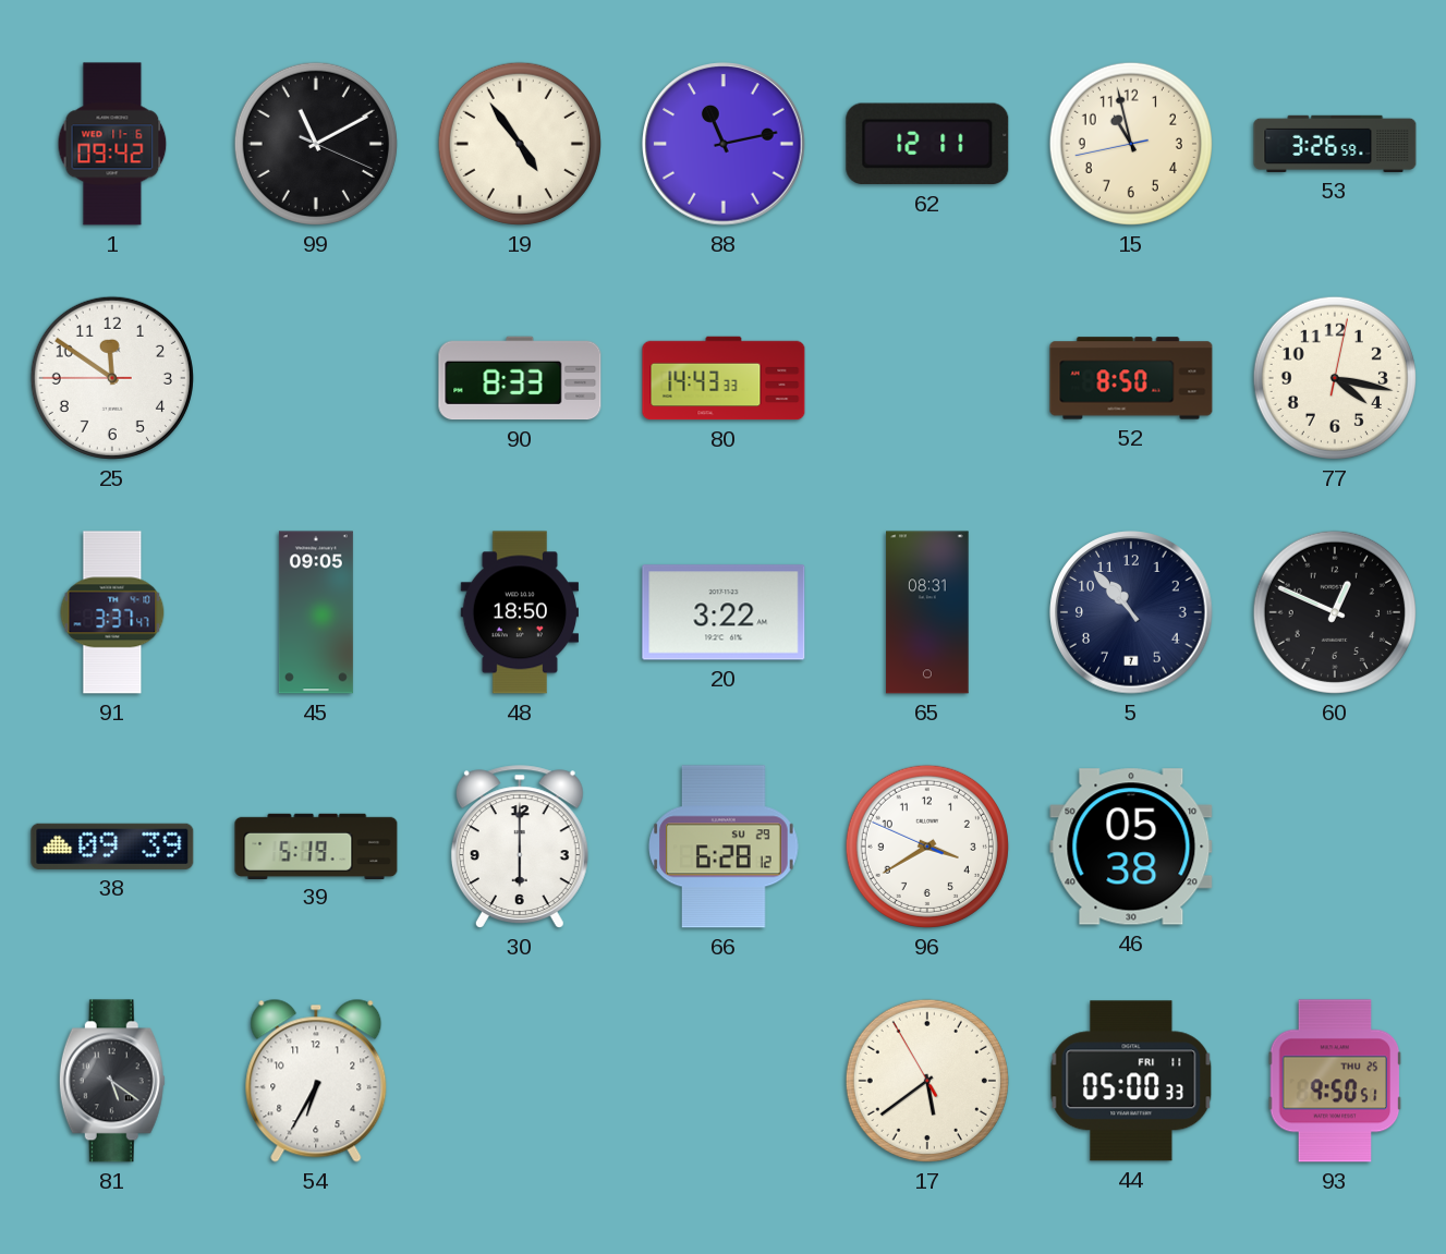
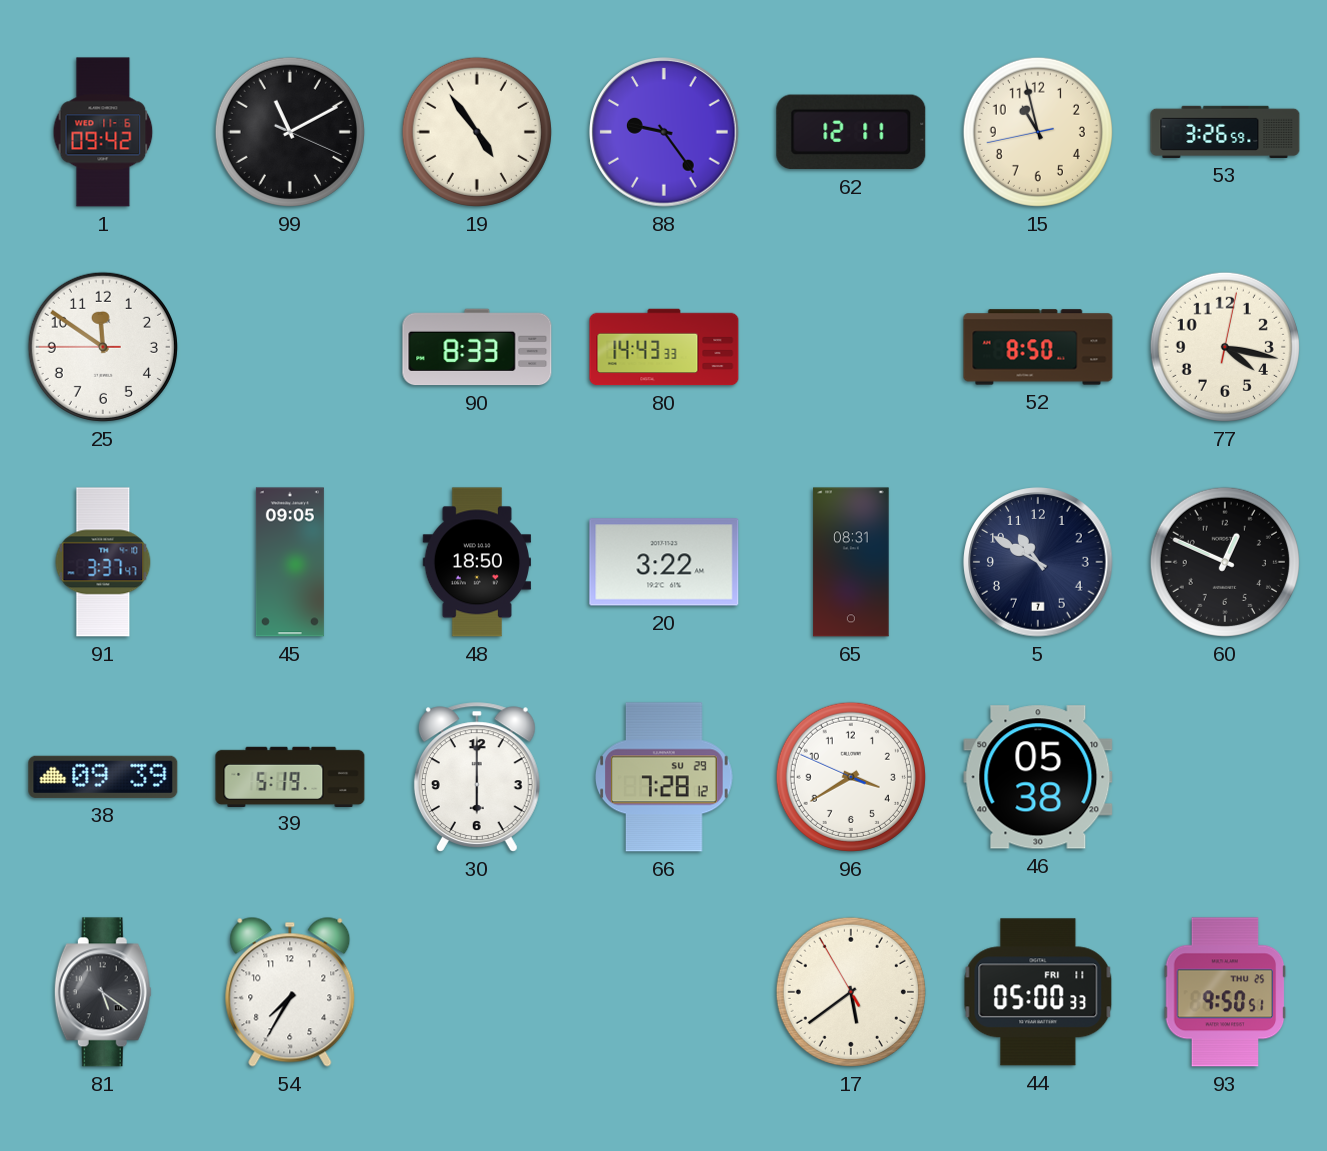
88: 11:13 -> 9:24
5: 10:53 -> 10:50
66: 6:28 -> 7:28
54: 6:35 -> 7:35
